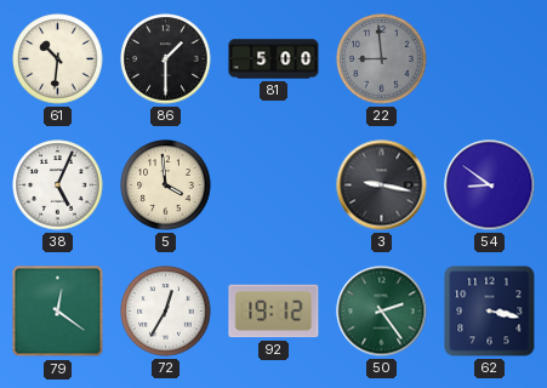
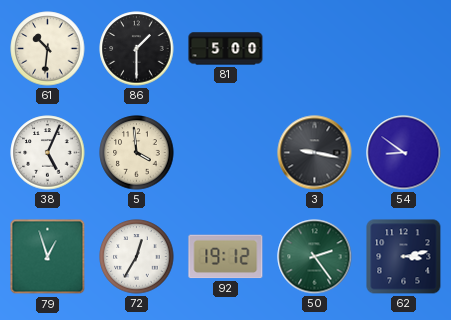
22: 8:59 -> none
79: 12:21 -> 12:57
62: 3:17 -> 3:13
